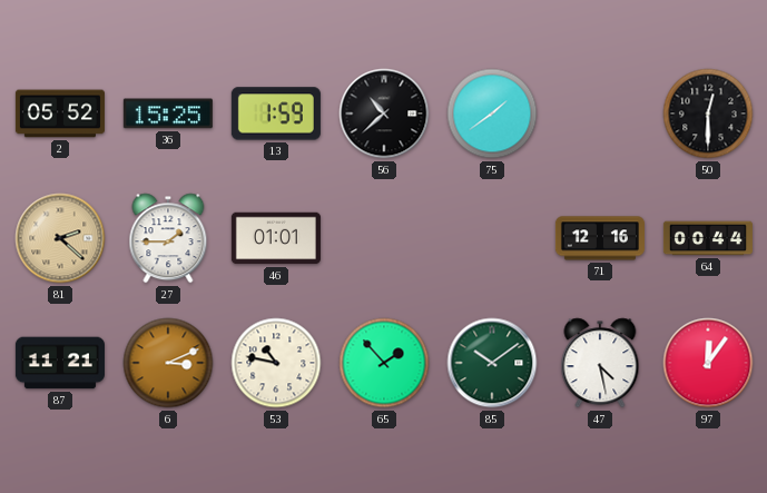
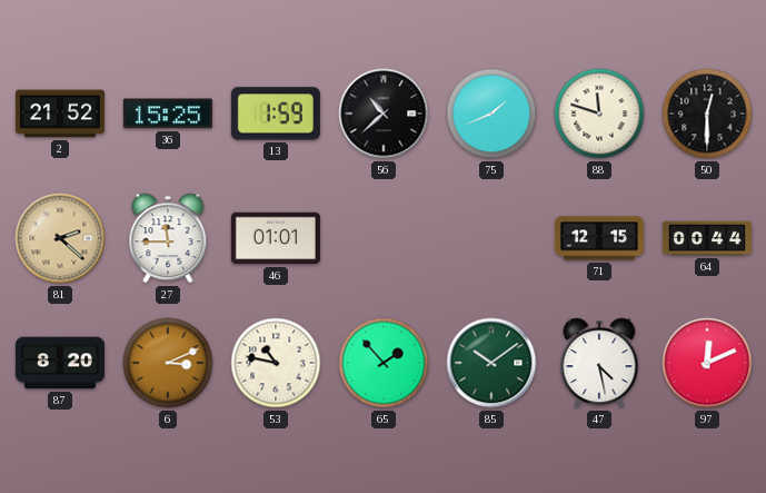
2: 05:52 -> 21:52
75: 1:39 -> 1:41
88: none -> 11:48
27: 1:45 -> 11:45
71: 12:16 -> 12:15
87: 11:21 -> 8:20
97: 12:06 -> 12:11
